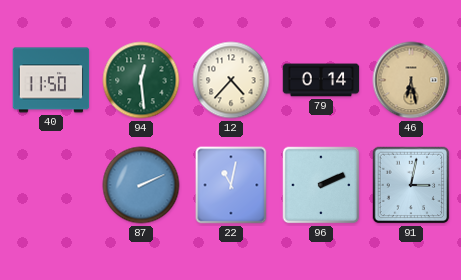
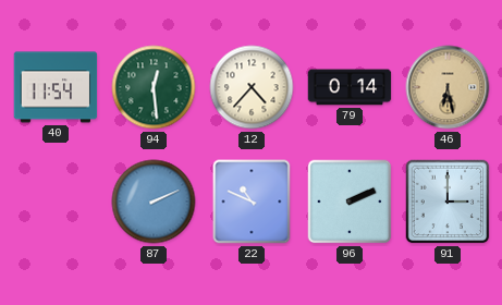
40: 11:50 -> 11:54
22: 11:02 -> 10:49
91: 3:02 -> 3:00
